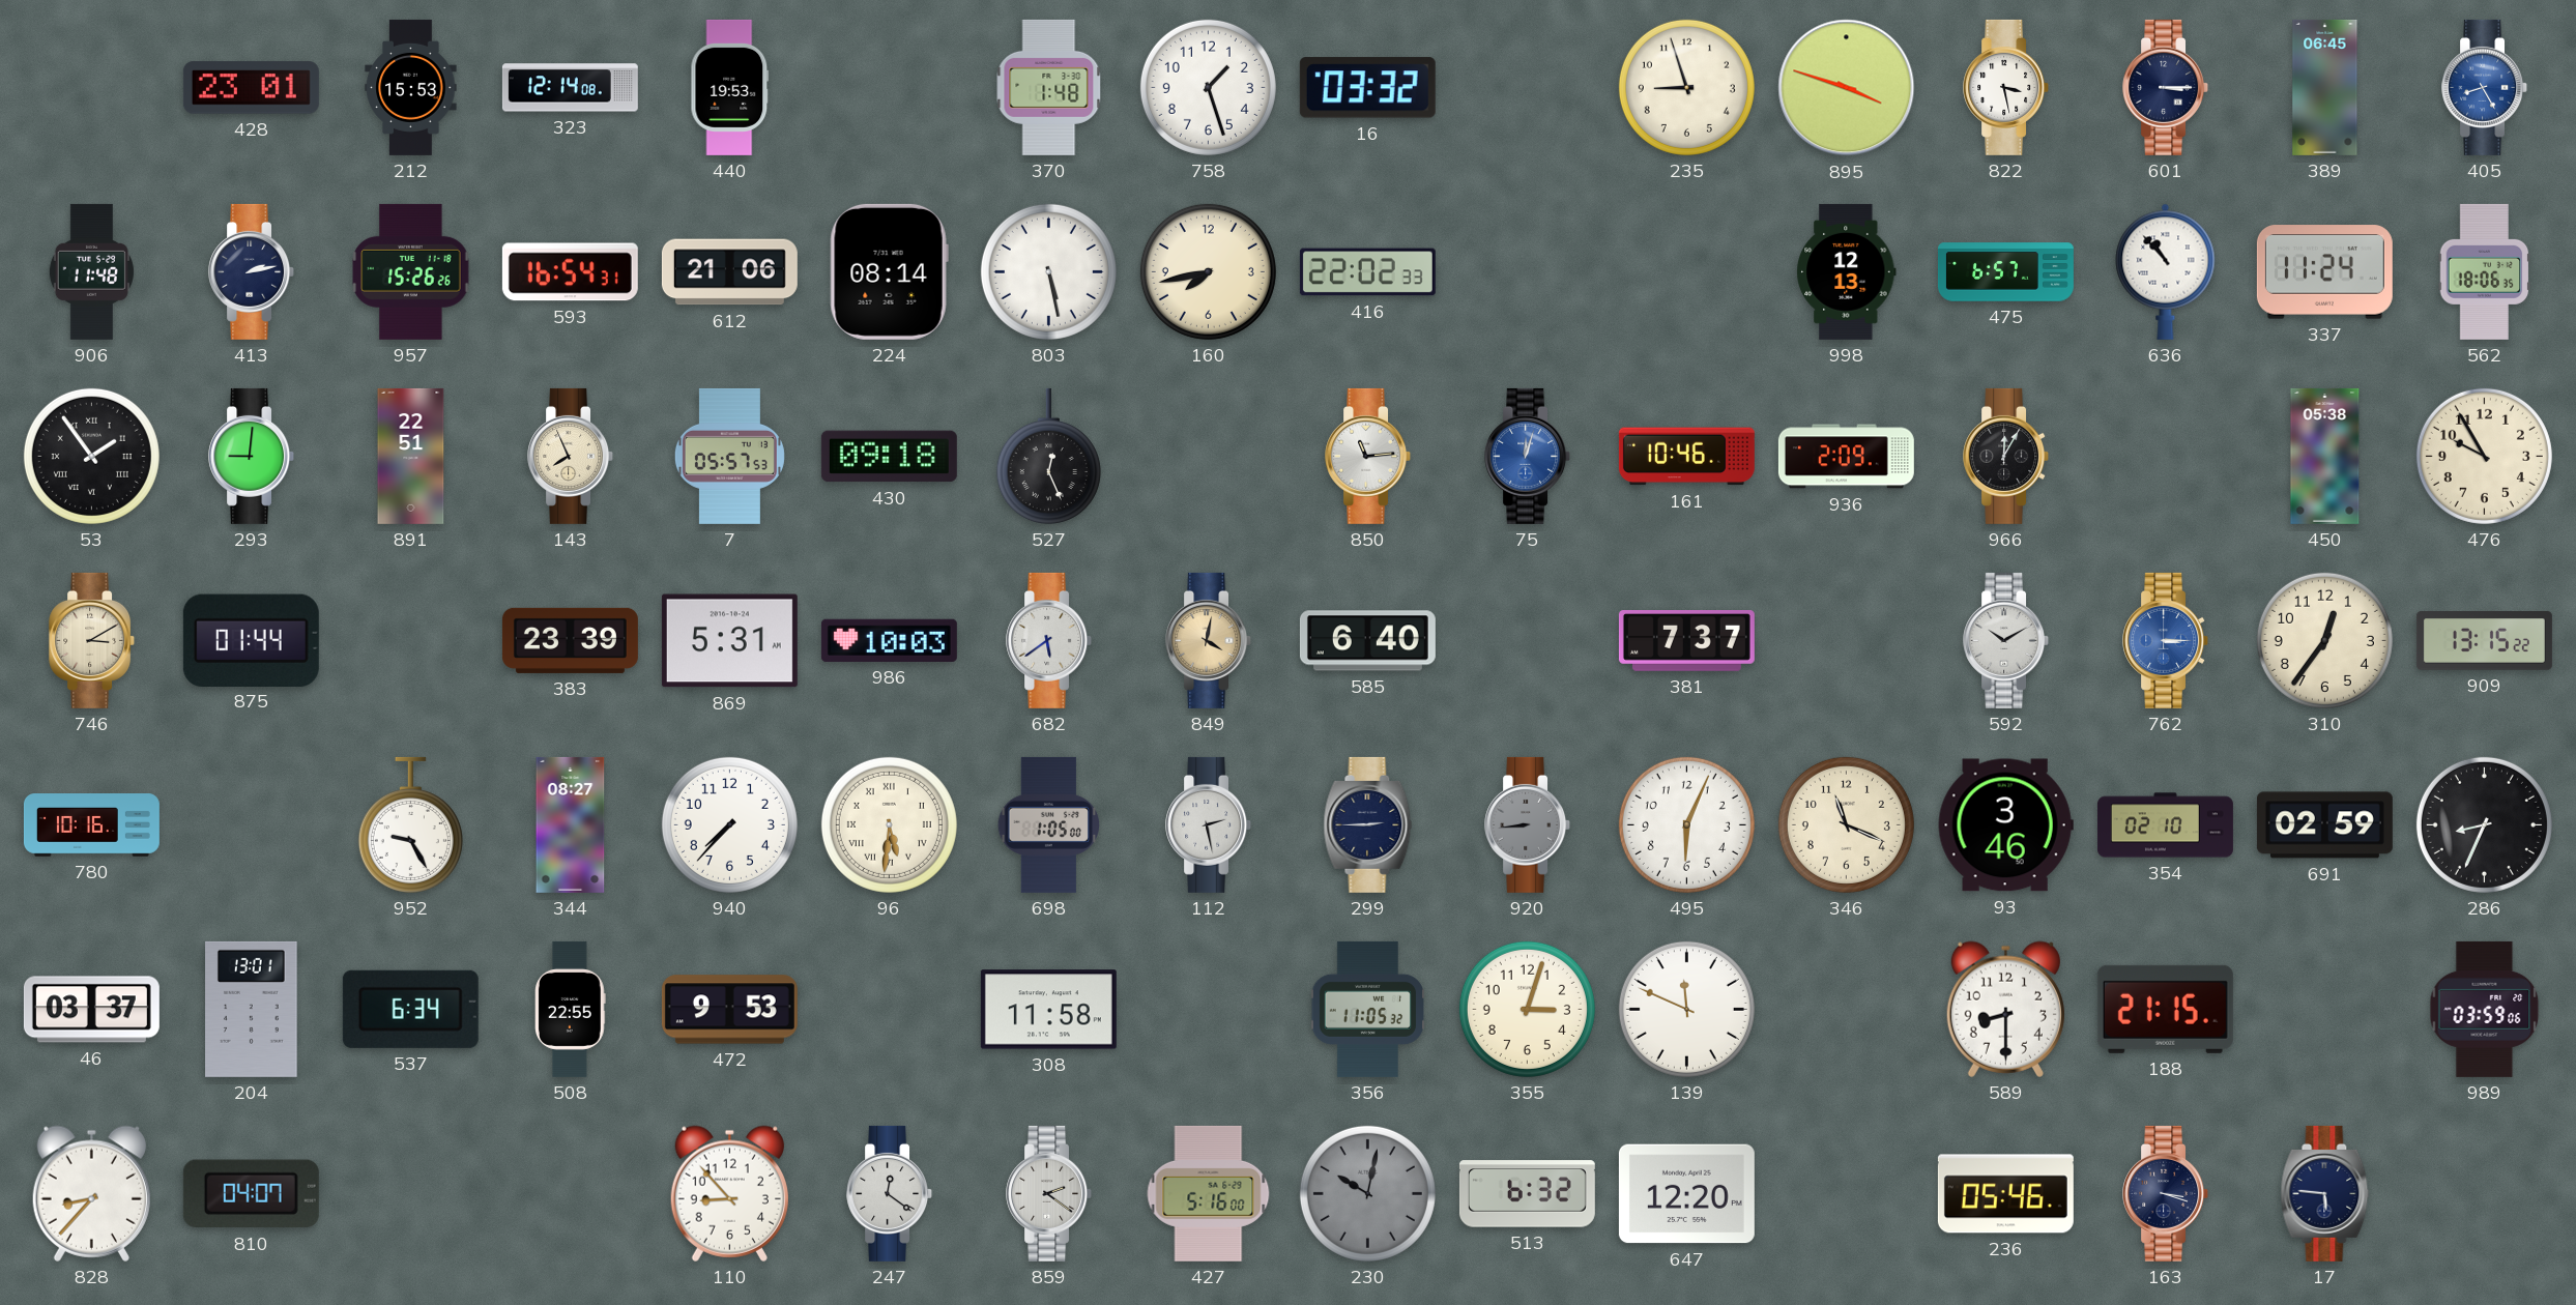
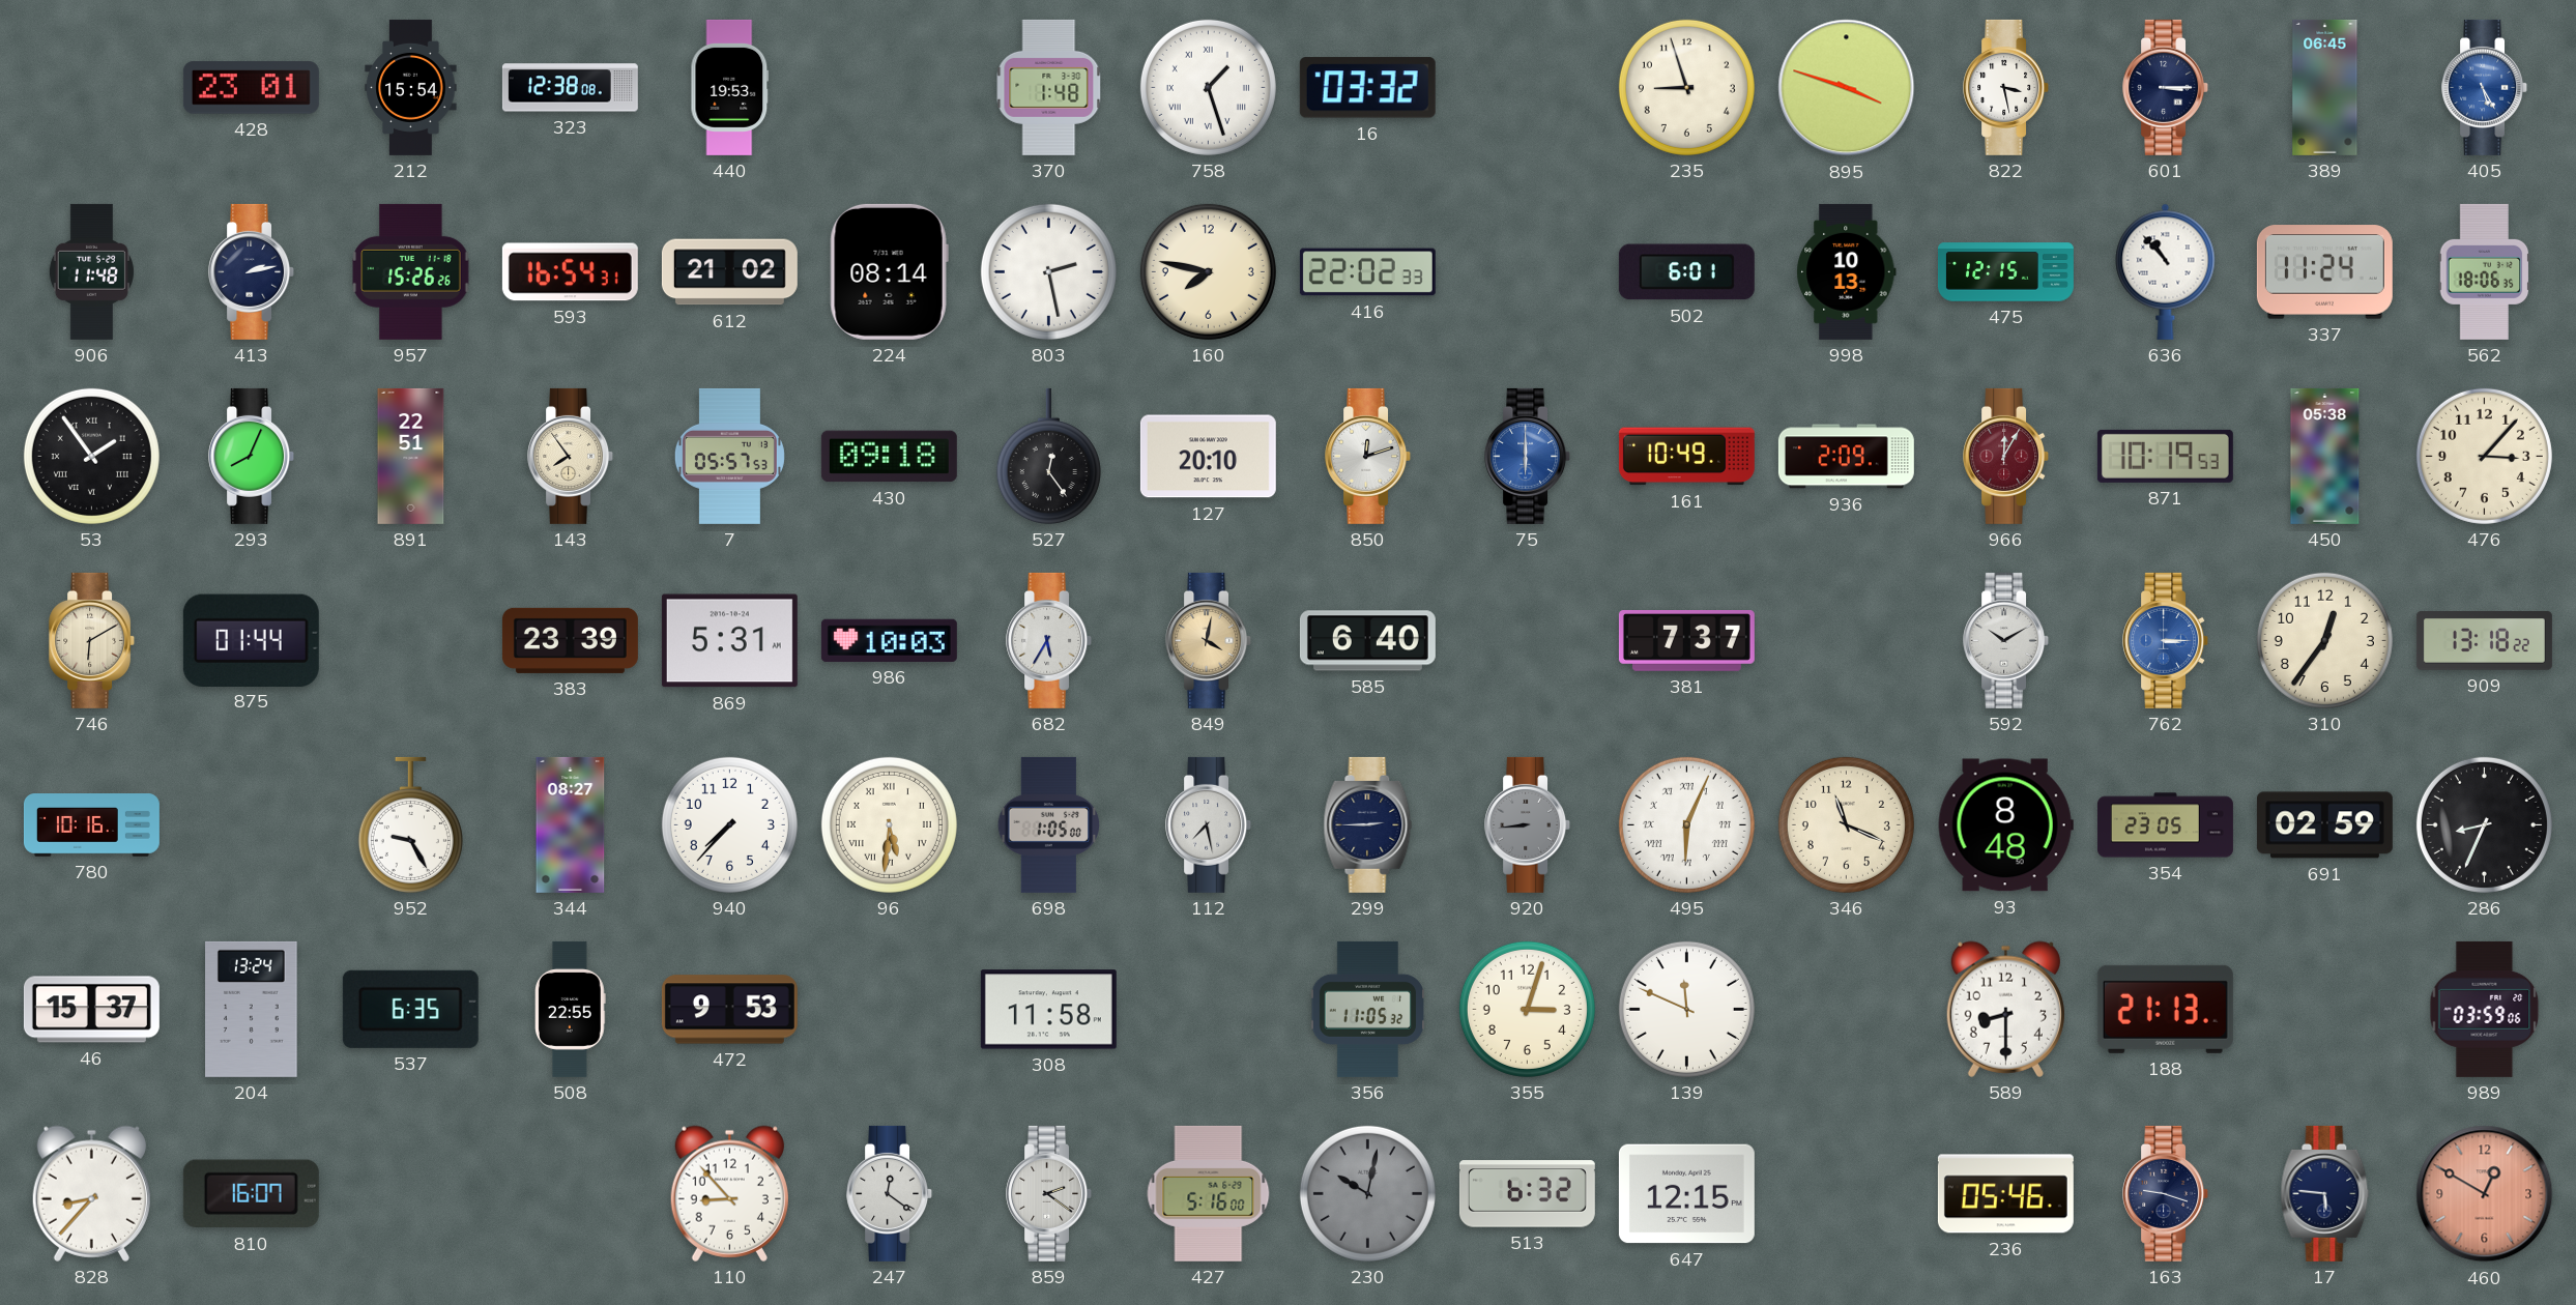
212: 15:53 -> 15:54
323: 12:14 -> 12:38
758 numerals: Arabic -> Roman
405: 8:25 -> 5:25
612: 21:06 -> 21:02
803: 5:28 -> 2:28
160: 7:43 -> 7:47
502: none -> 6:01
998: 12:13 -> 10:13
475: 6:57 -> 12:15
293: 9:01 -> 8:04
143: 7:56 -> 7:54
527: 12:26 -> 12:24
127: none -> 20:10
850: 11:14 -> 12:12
75: 12:03 -> 6:00
161: 10:46 -> 10:49
966 dial: black -> burgundy
871: none -> 10:19
476: 9:55 -> 3:07
746: 3:10 -> 6:10
682: 5:39 -> 5:35
909: 13:15 -> 13:18
112: 2:28 -> 7:28
495 numerals: Arabic -> Roman
93: 3:46 -> 8:48
354: 02:10 -> 23:05
46: 03:37 -> 15:37
204: 13:01 -> 13:24
537: 6:34 -> 6:35
188: 21:15 -> 21:13
810: 04:07 -> 16:07
647: 12:20 -> 12:15
163: 3:18 -> 9:18
460: none -> 12:50
